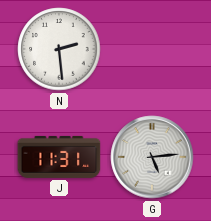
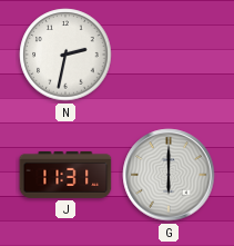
N: 2:29 -> 2:32
G: 5:14 -> 6:00
